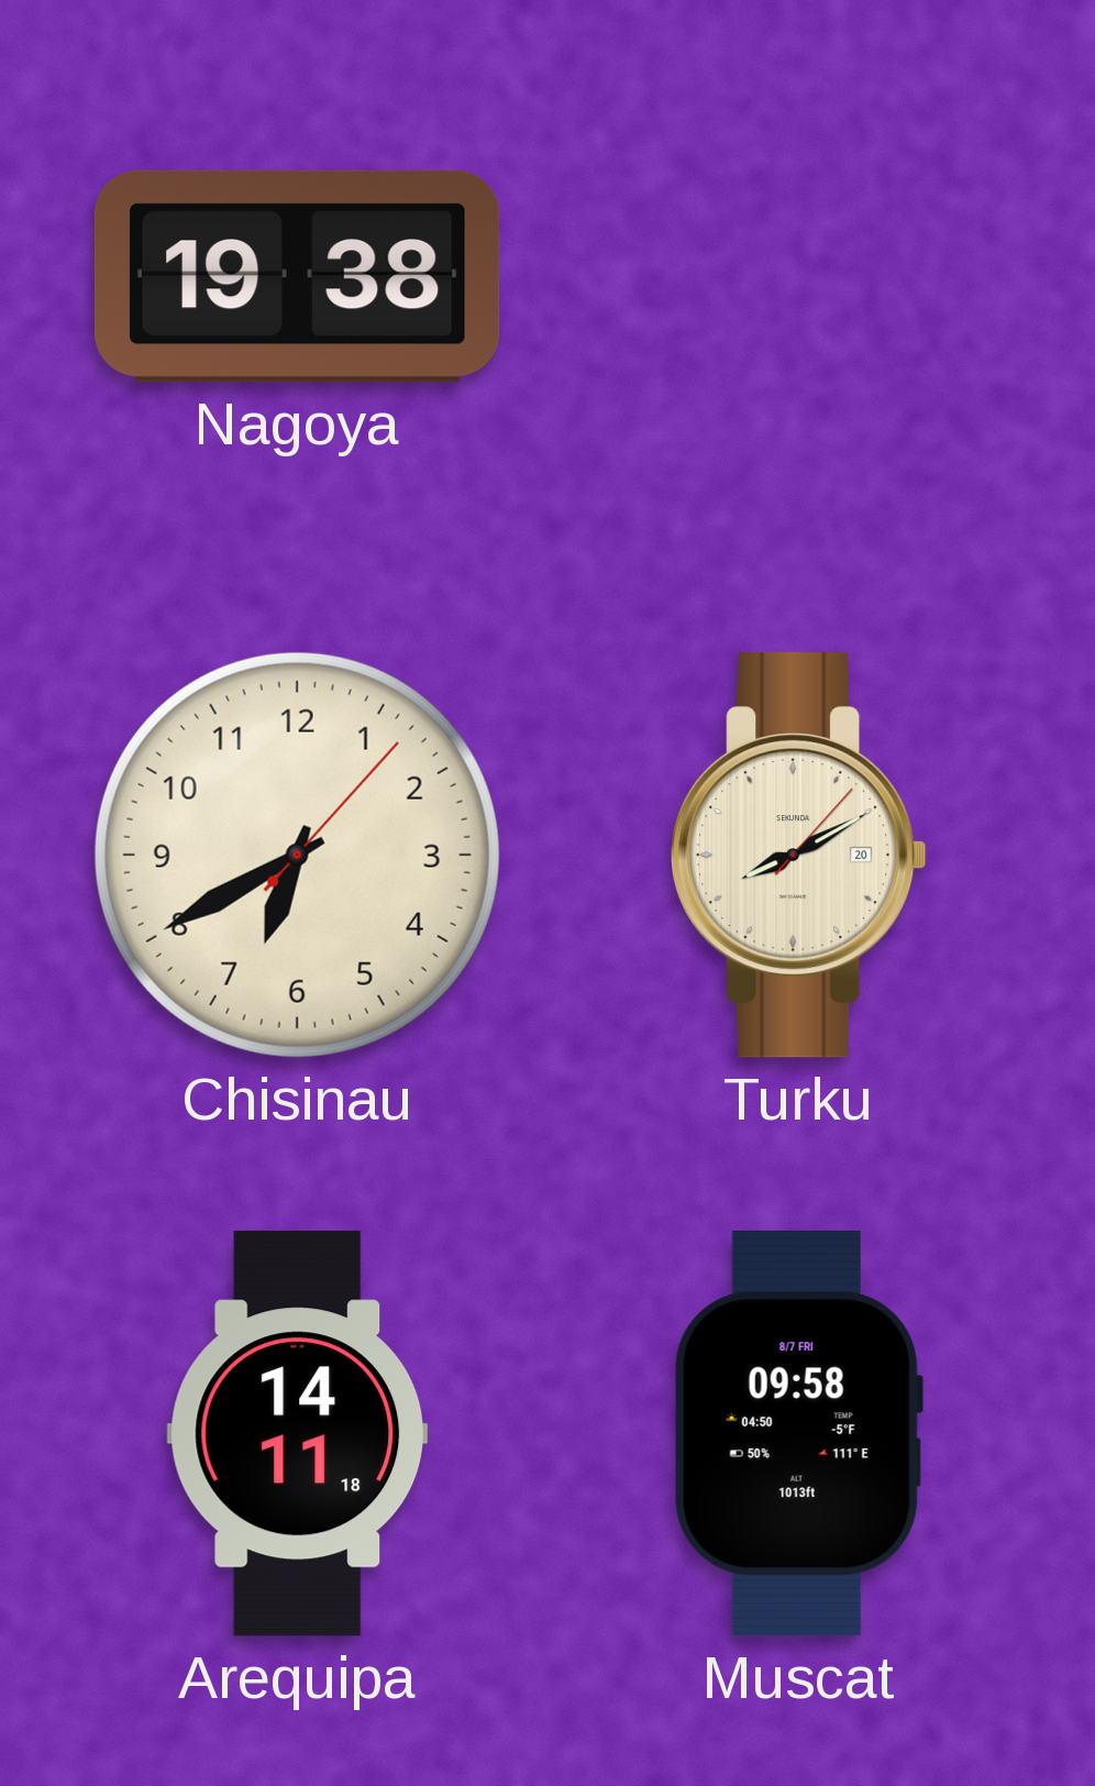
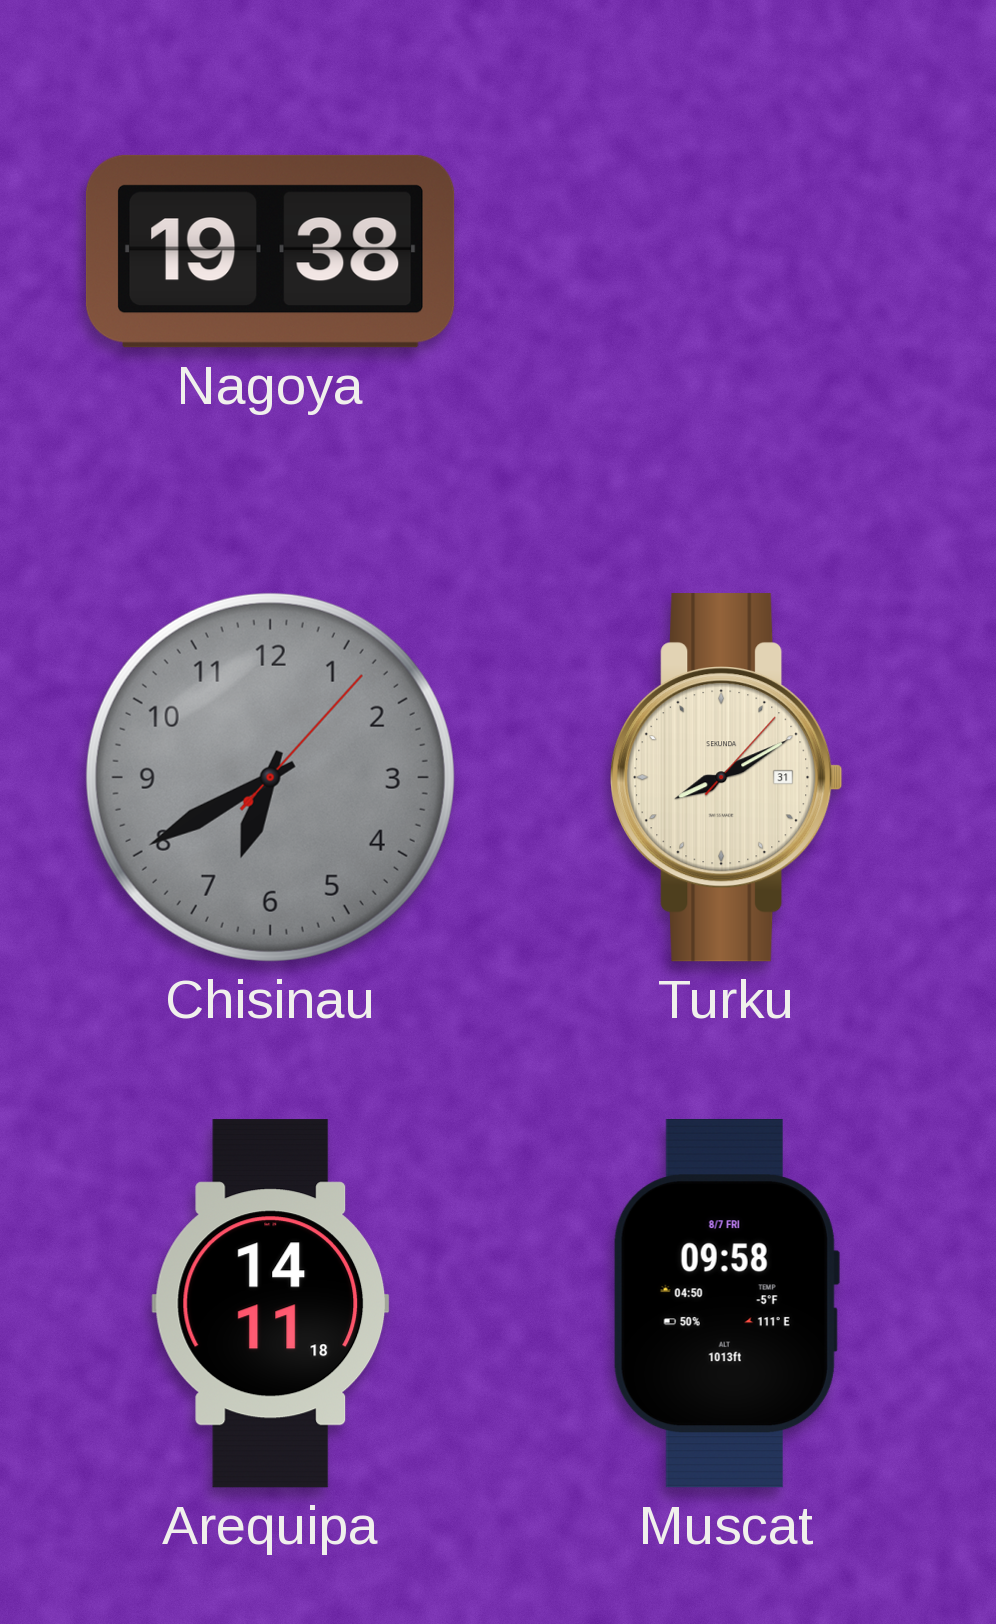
Chisinau dial: cream -> grey
Turku date: 20 -> 31
